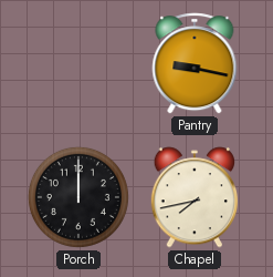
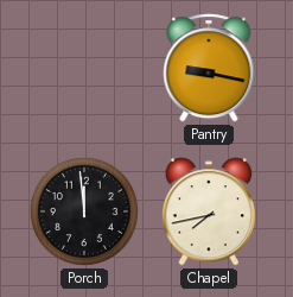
Porch: 12:00 -> 11:59
